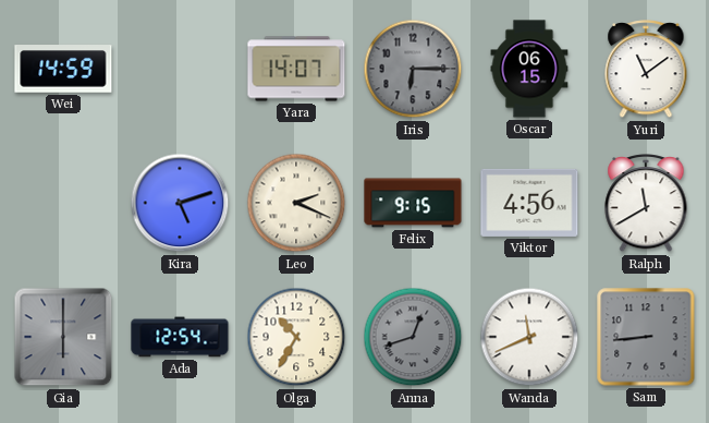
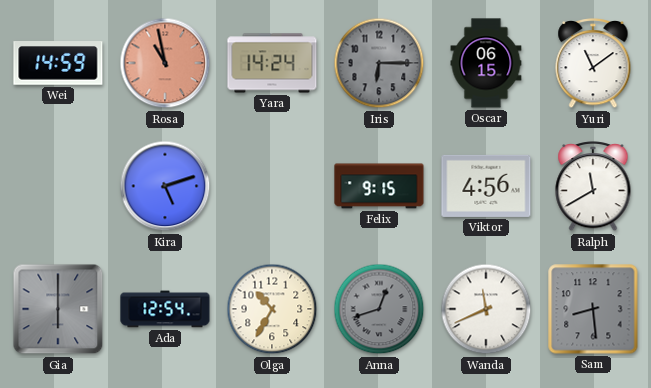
Rosa: none -> 10:58
Yara: 14:07 -> 14:24
Leo: 2:19 -> none
Sam: 8:44 -> 8:29
